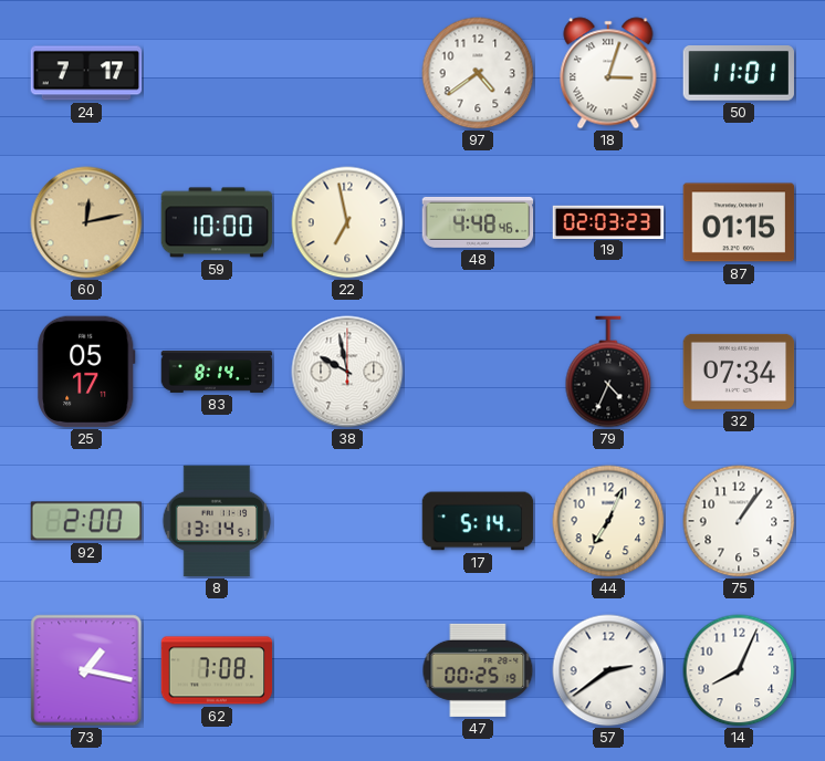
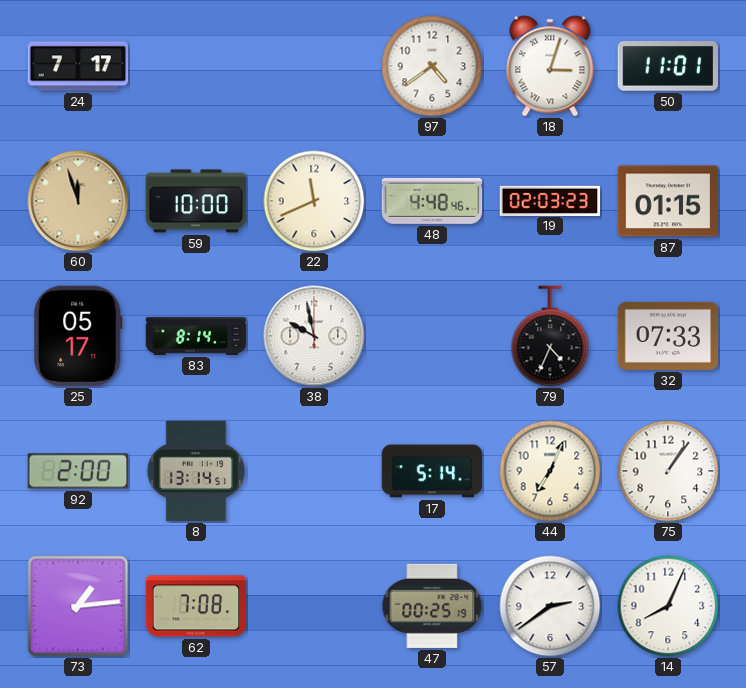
60: 12:13 -> 11:57
22: 6:58 -> 11:41
32: 07:34 -> 07:33
73: 1:17 -> 1:14
